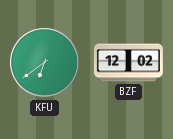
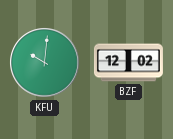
KFU: 6:39 -> 10:01
